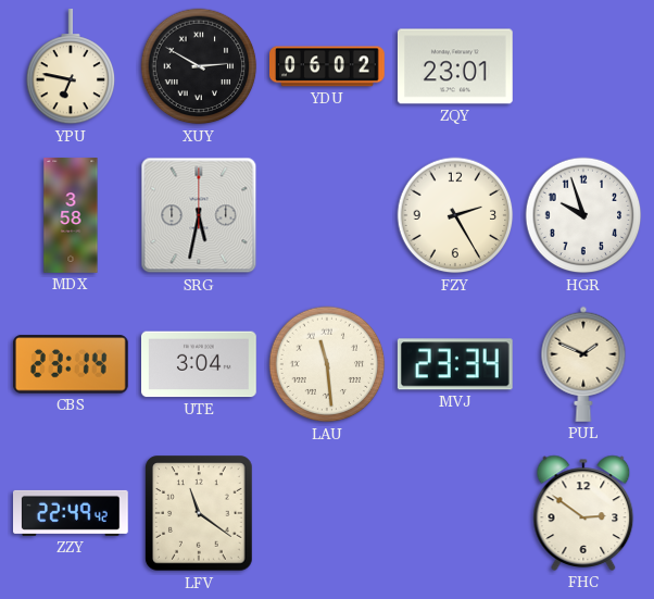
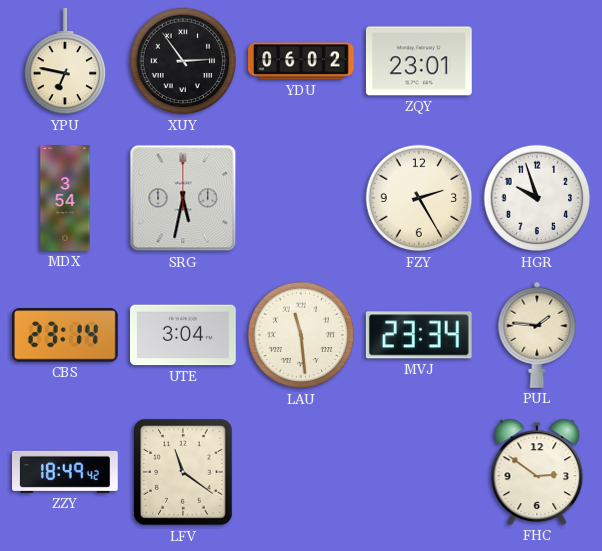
XUY: 2:50 -> 2:54
MDX: 3:58 -> 3:54
PUL: 1:49 -> 1:46
ZZY: 22:49 -> 18:49
